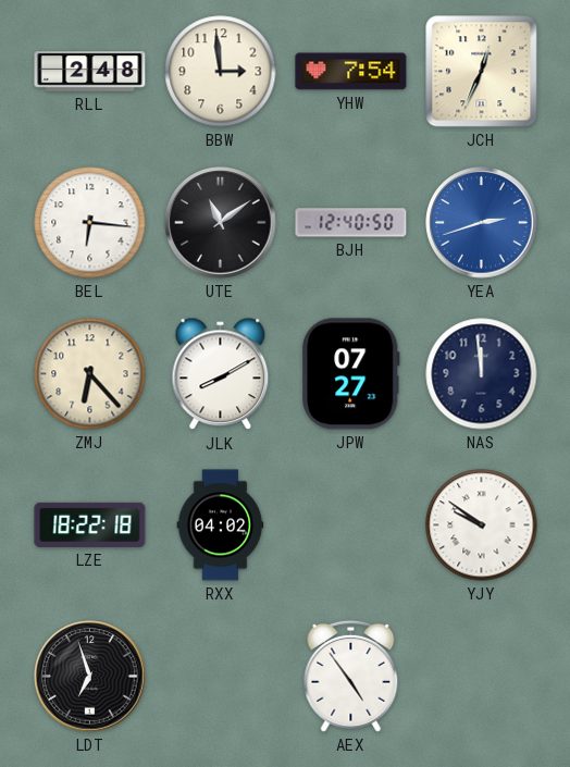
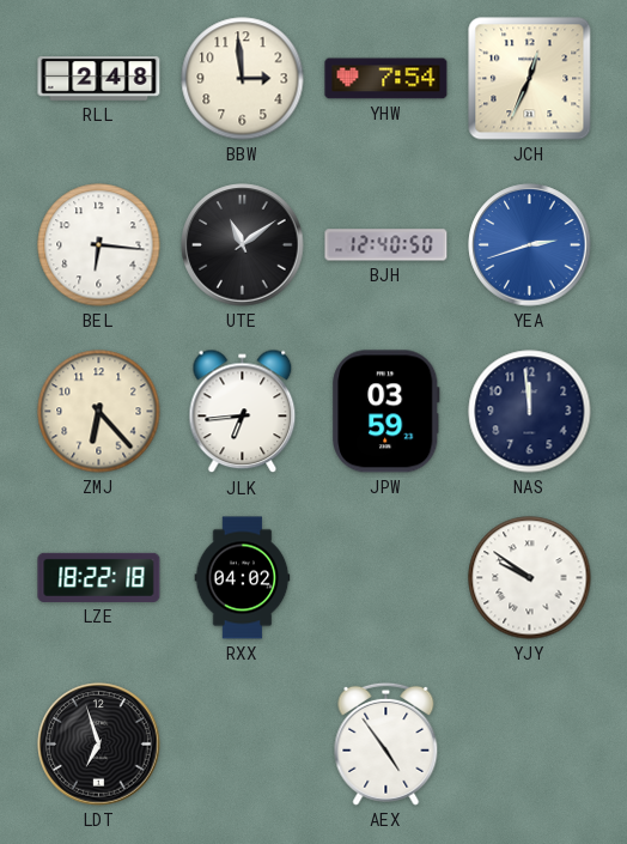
JLK: 8:10 -> 6:44
JPW: 07:27 -> 03:59
